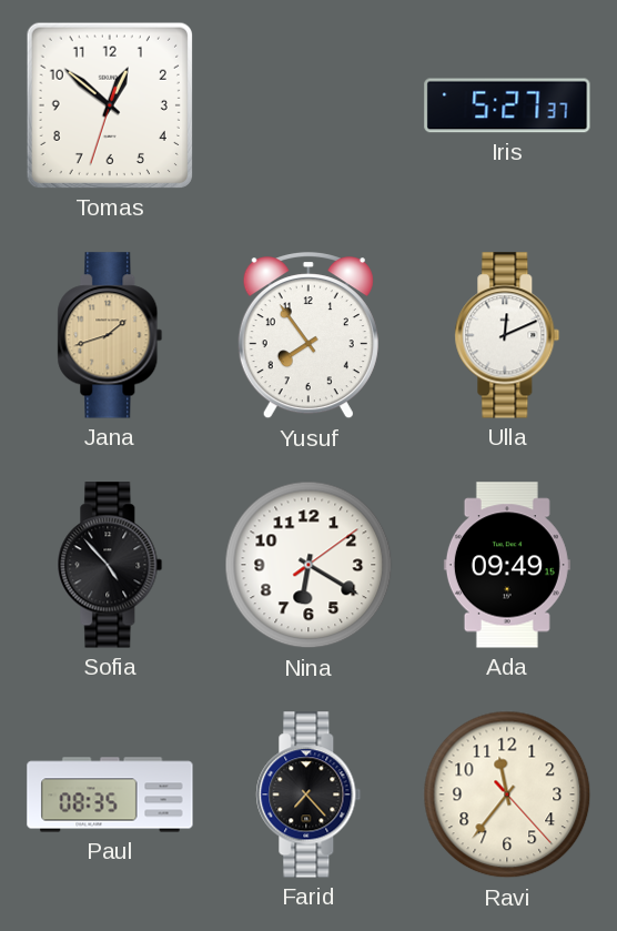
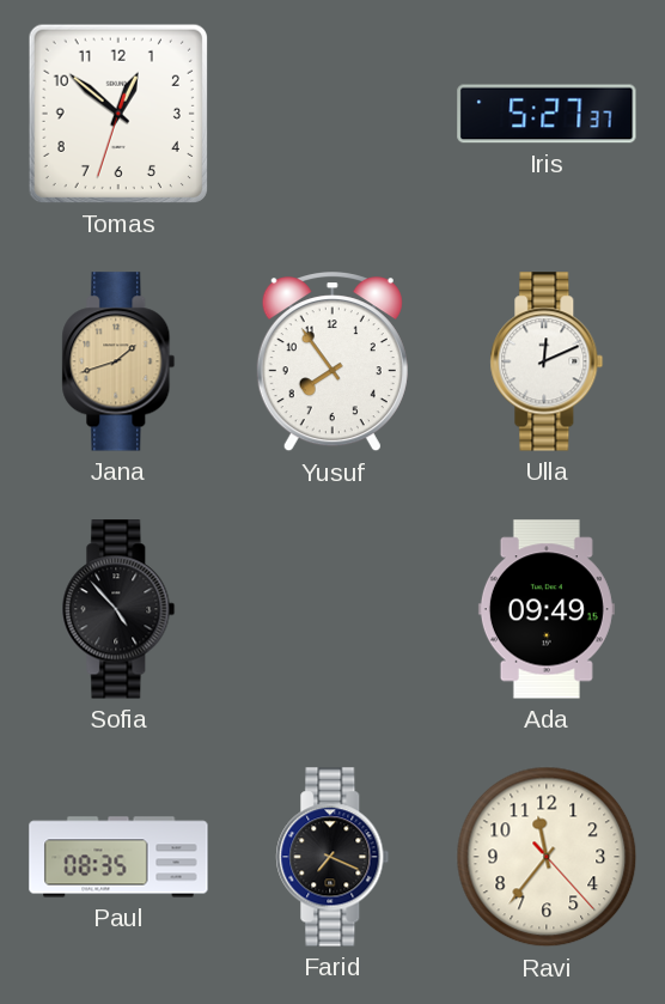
Nina: 6:20 -> none
Farid: 7:23 -> 7:19
